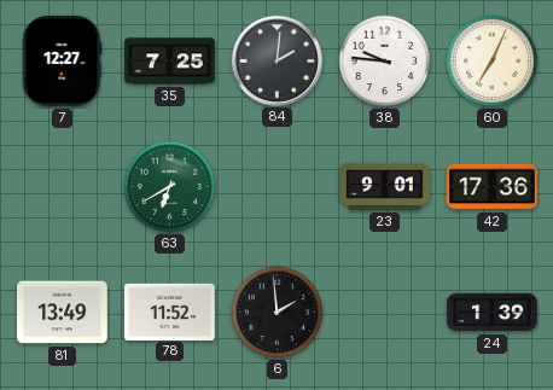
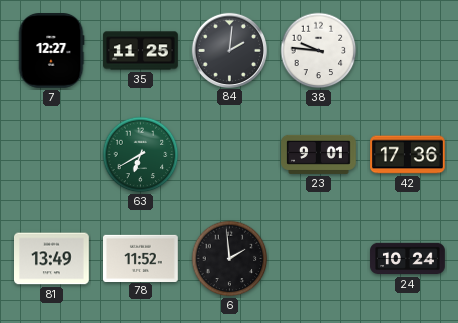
35: 7:25 -> 11:25
60: 7:04 -> none
24: 1:39 -> 10:24
